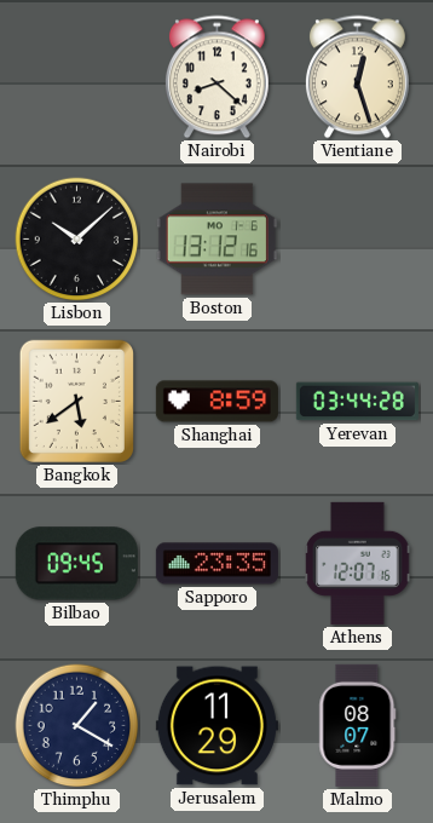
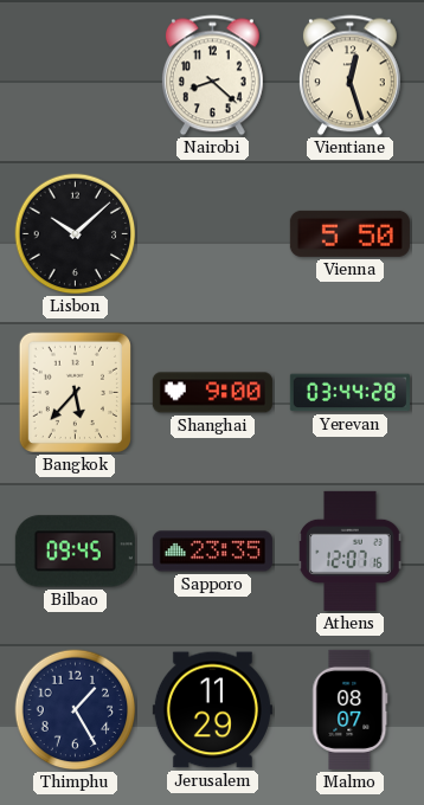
Boston: 13:12 -> none
Vienna: none -> 5:50
Bangkok: 5:39 -> 5:37
Shanghai: 8:59 -> 9:00
Thimphu: 1:20 -> 1:25
